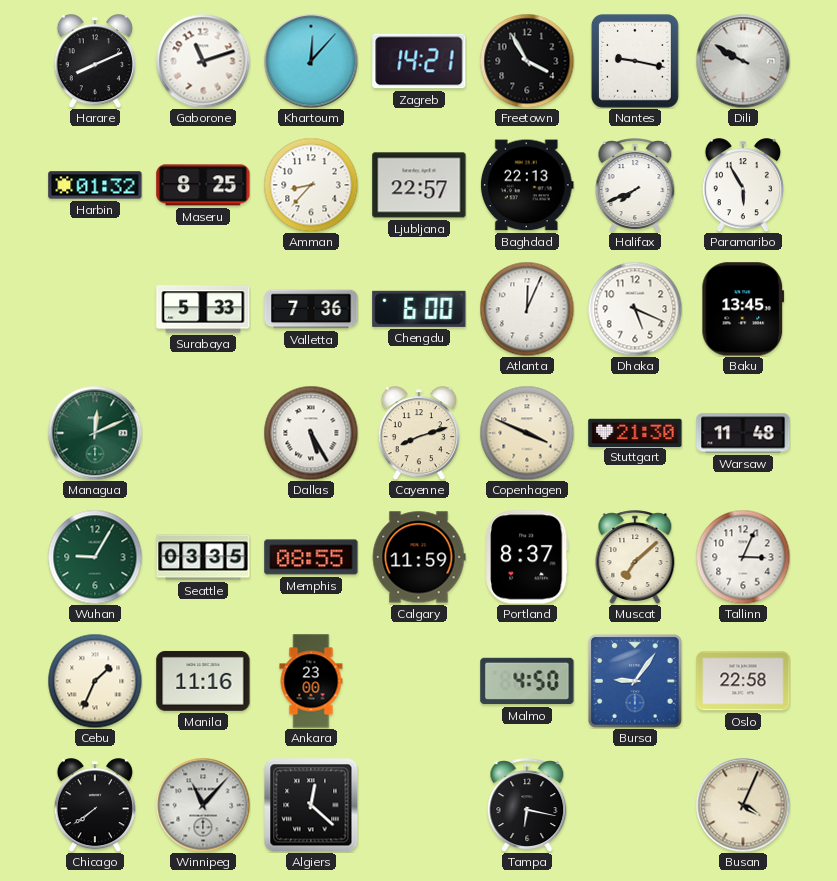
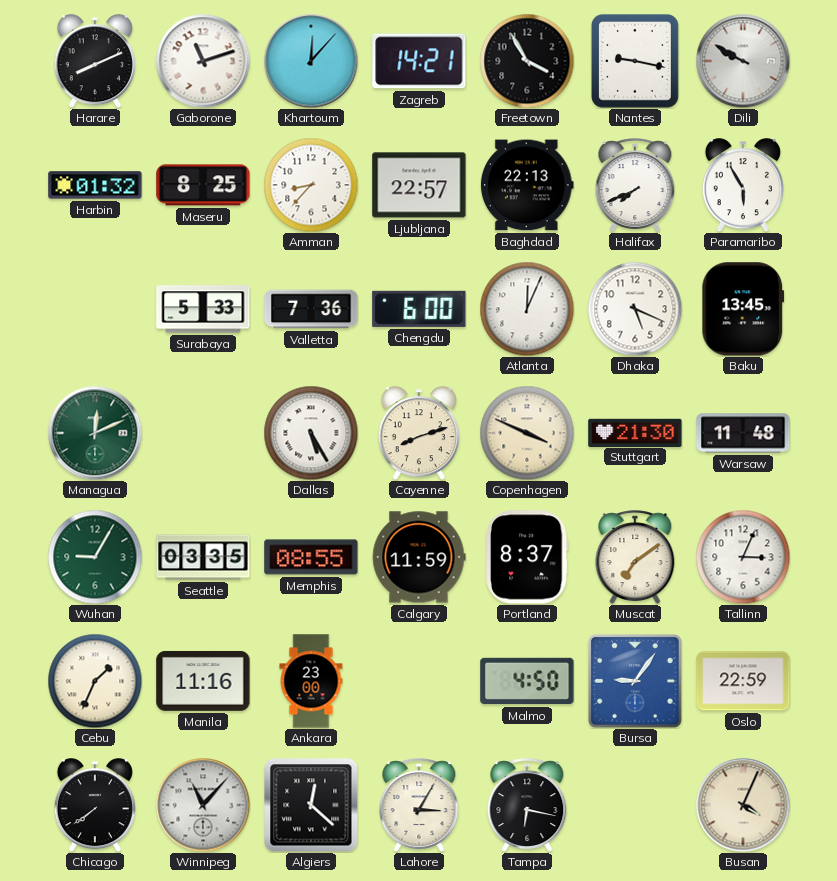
Muscat: 7:08 -> 7:09
Oslo: 22:58 -> 22:59
Lahore: none -> 3:05
